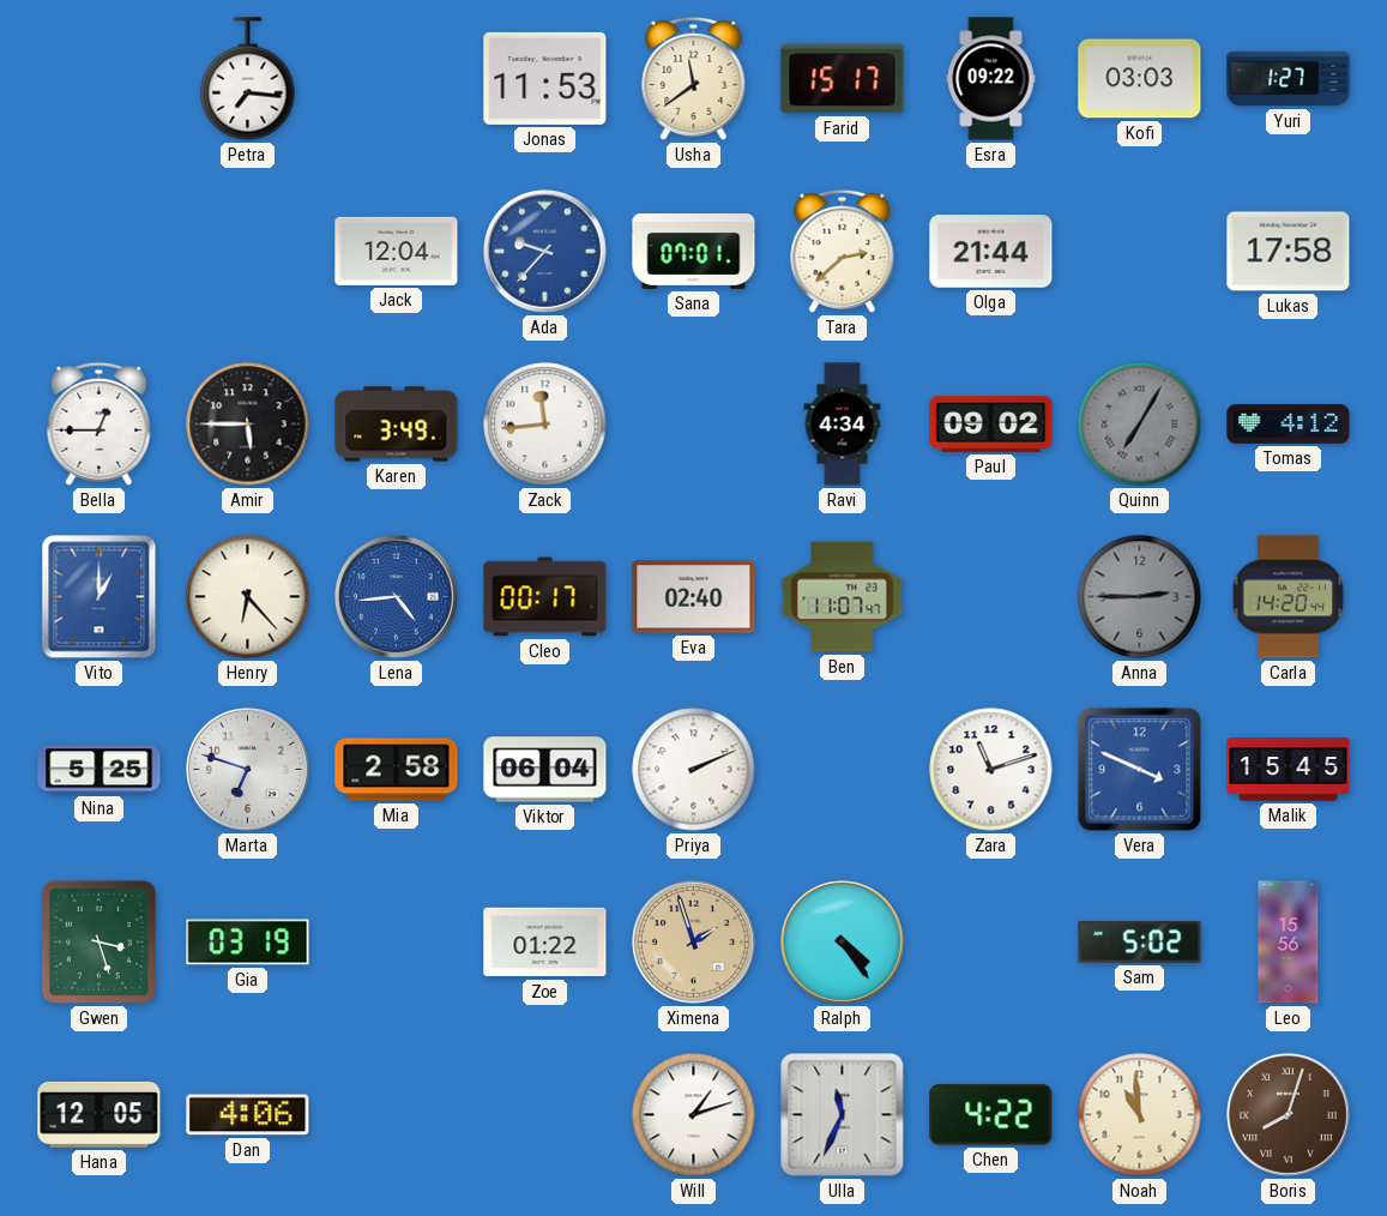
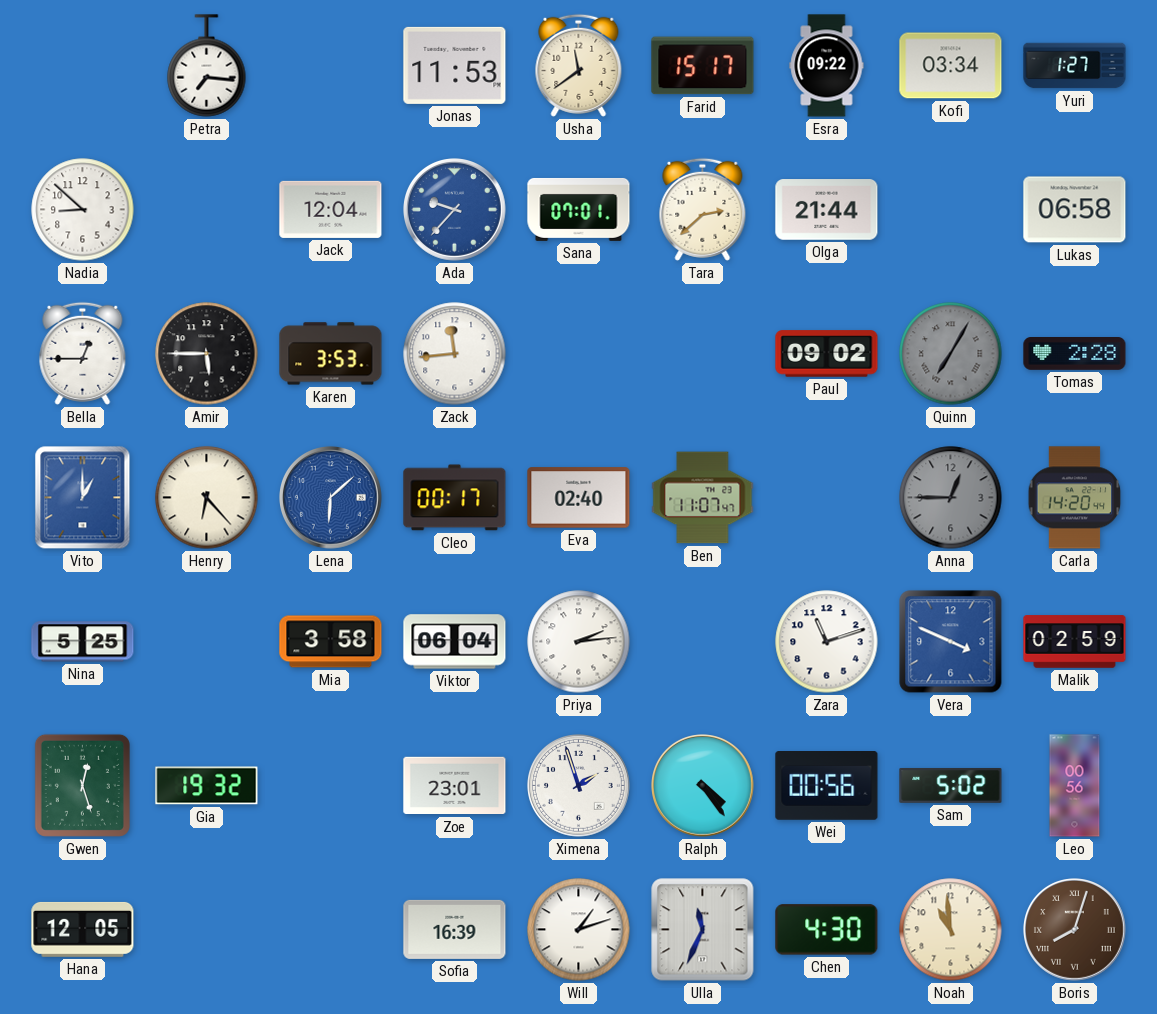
Kofi: 03:03 -> 03:34
Nadia: none -> 8:52
Lukas: 17:58 -> 06:58
Karen: 3:49 -> 3:53
Ravi: 4:34 -> none
Tomas: 4:12 -> 2:28
Lena: 4:44 -> 6:08
Anna: 2:45 -> 12:45
Marta: 6:48 -> none
Mia: 2:58 -> 3:58
Priya: 2:11 -> 2:14
Malik: 15:45 -> 02:59
Gwen: 3:27 -> 12:27
Gia: 03:19 -> 19:32
Zoe: 01:22 -> 23:01
Ximena dial: champagne -> white
Wei: none -> 00:56
Leo: 15:56 -> 00:56
Dan: 4:06 -> none
Sofia: none -> 16:39
Chen: 4:22 -> 4:30
